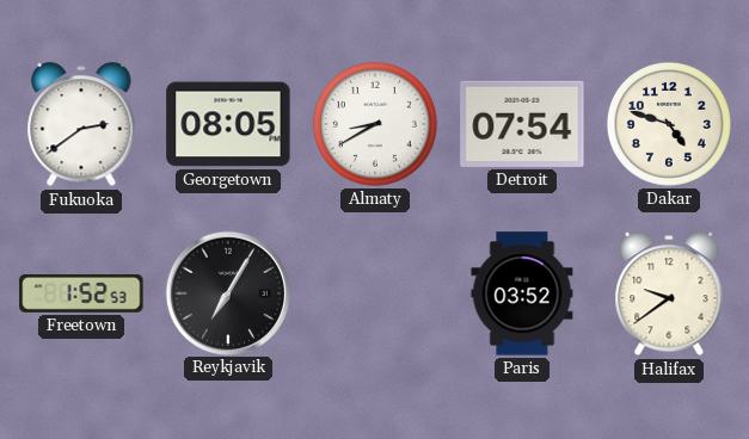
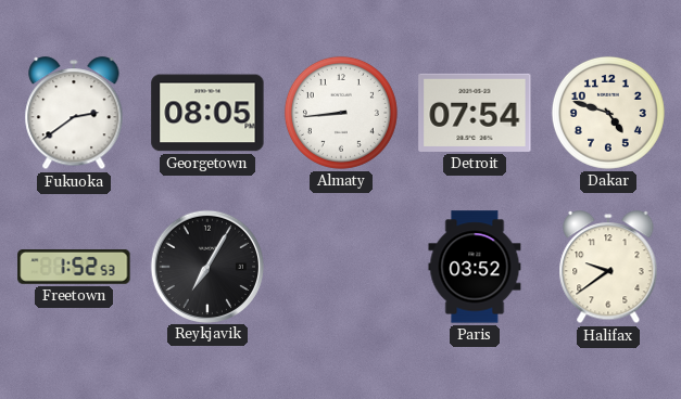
Almaty: 8:40 -> 8:44
